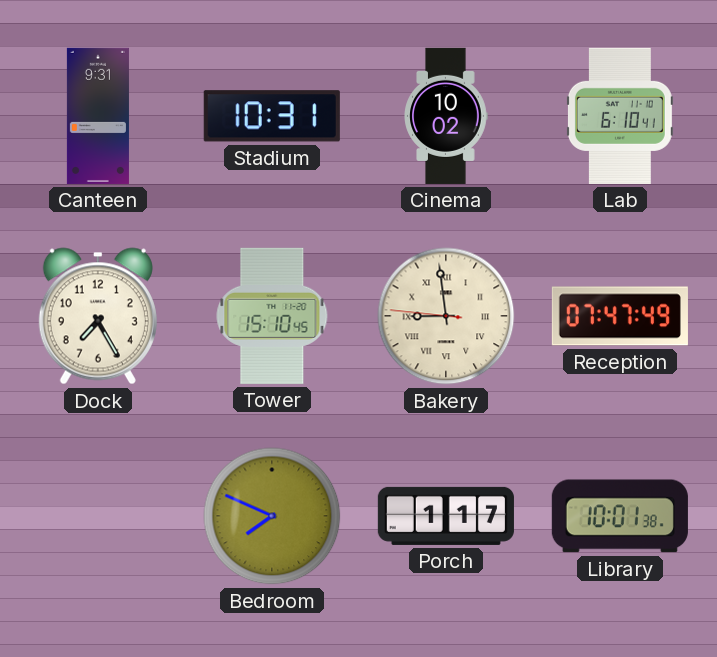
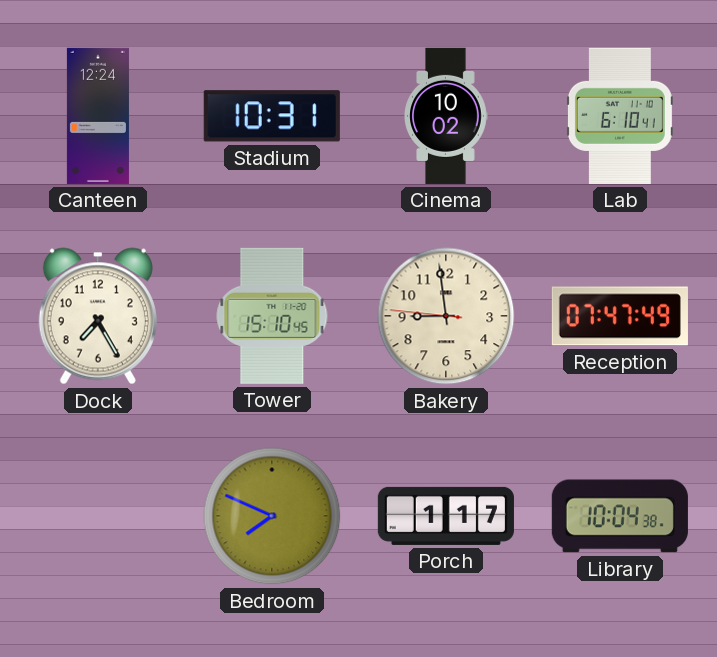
Canteen: 9:31 -> 12:24
Bakery numerals: Roman -> Arabic
Library: 10:01 -> 10:04
